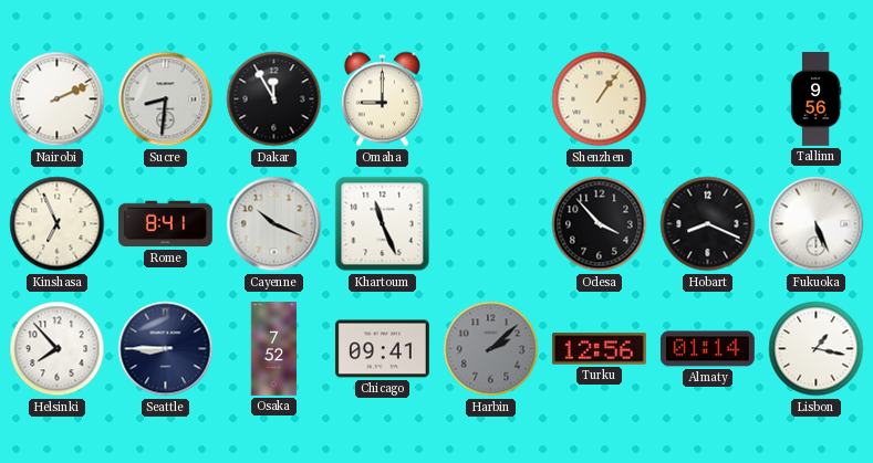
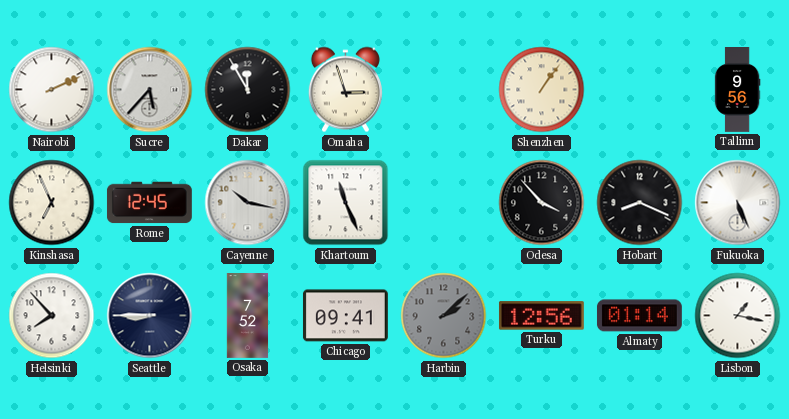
Sucre: 8:31 -> 5:37
Omaha: 9:00 -> 2:57
Rome: 8:41 -> 12:45
Cayenne: 10:19 -> 10:17
